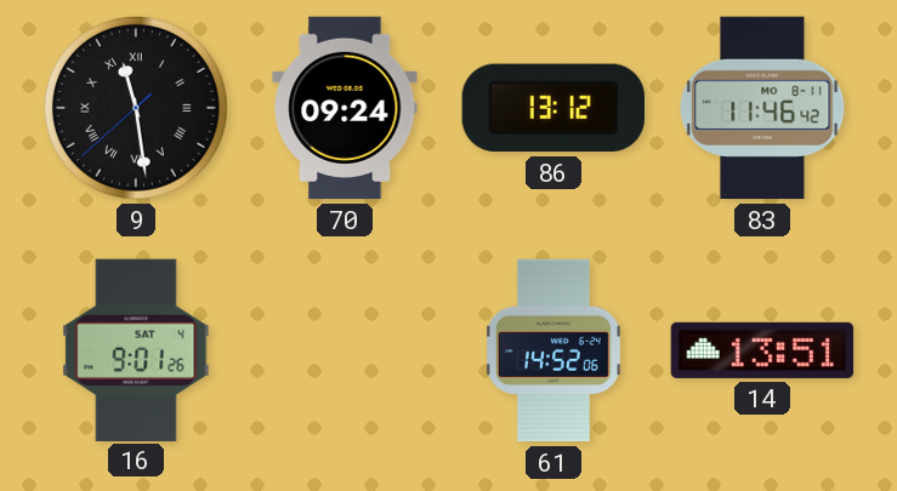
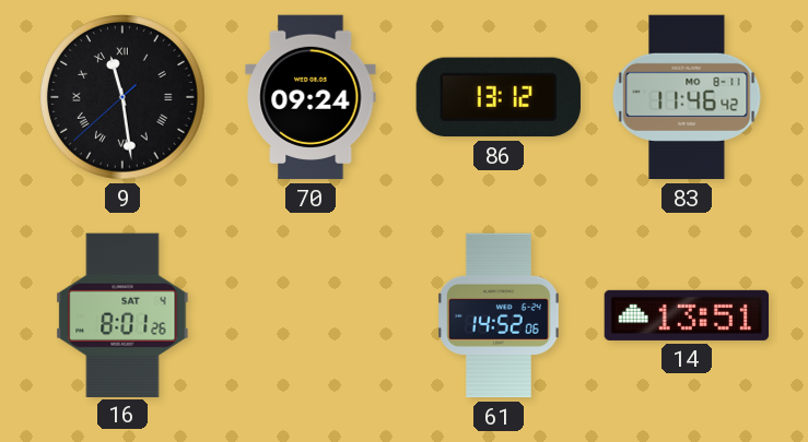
16: 9:01 -> 8:01
